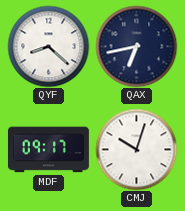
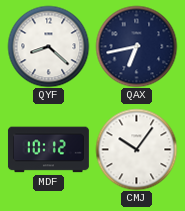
MDF: 09:17 -> 10:12
CMJ: 10:03 -> 10:06
